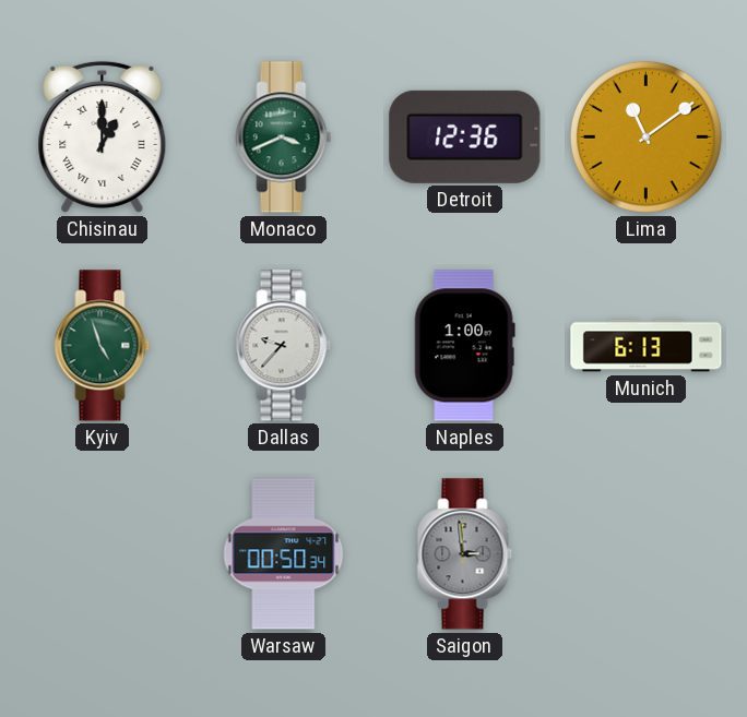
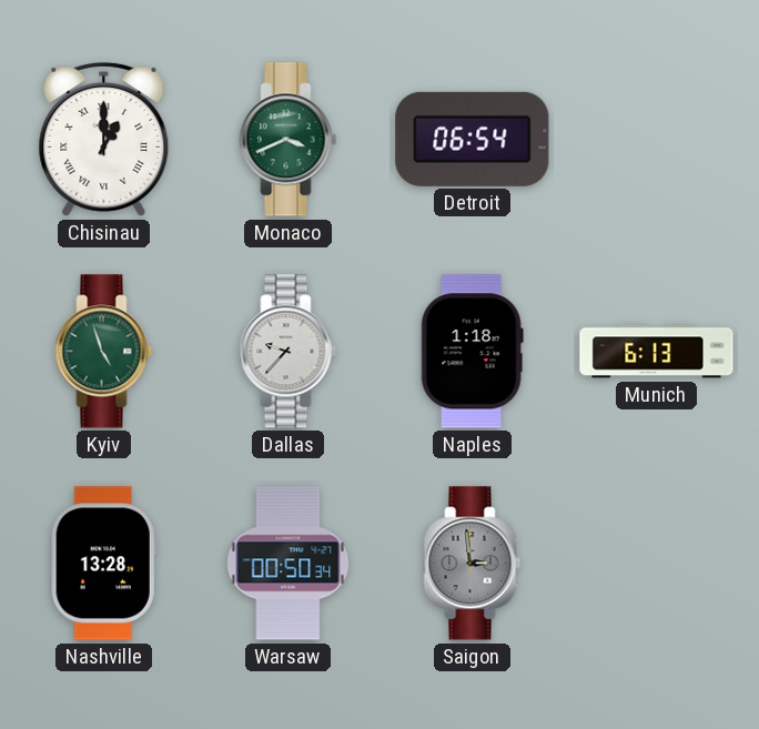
Detroit: 12:36 -> 06:54
Lima: 11:09 -> none
Naples: 1:00 -> 1:18
Nashville: none -> 13:28
